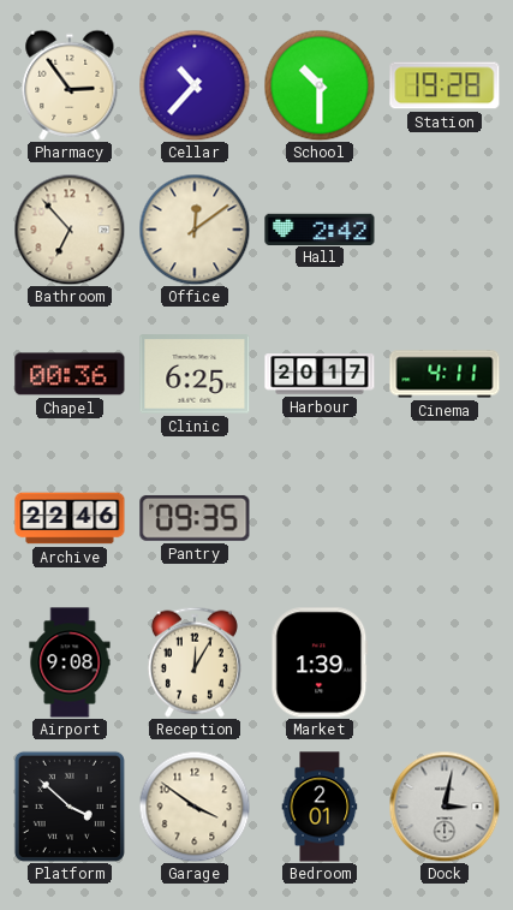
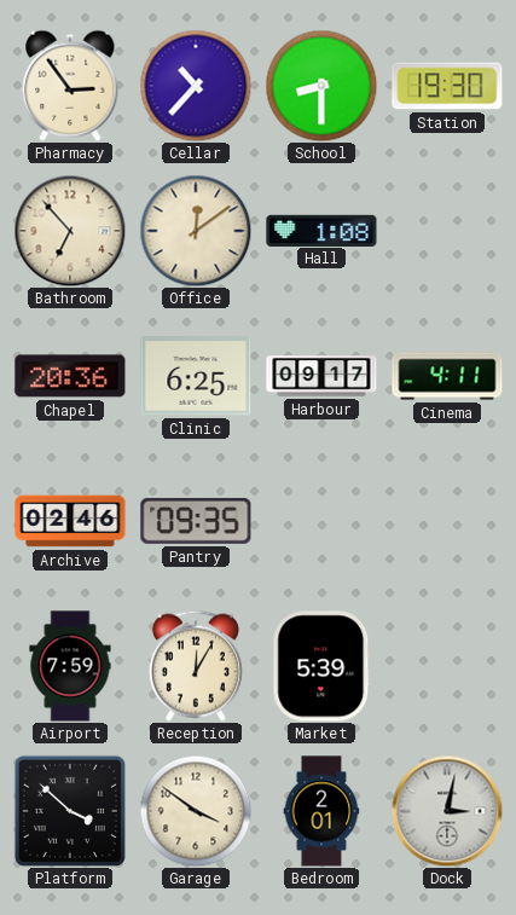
School: 10:30 -> 8:30
Station: 19:28 -> 19:30
Hall: 2:42 -> 1:08
Chapel: 00:36 -> 20:36
Harbour: 20:17 -> 09:17
Archive: 22:46 -> 02:46
Airport: 9:08 -> 7:59
Market: 1:39 -> 5:39
